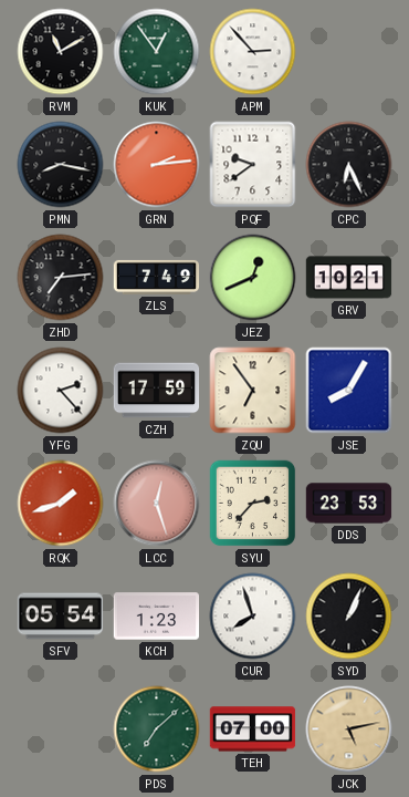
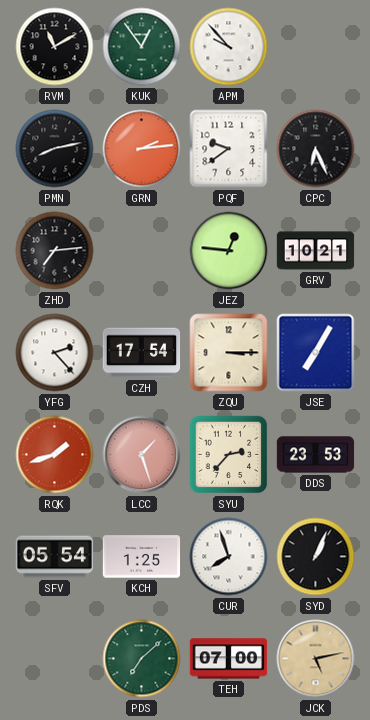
APM: 2:53 -> 9:53
PMN: 8:17 -> 8:13
ZLS: 7:49 -> none
JEZ: 12:41 -> 12:46
CZH: 17:59 -> 17:54
ZQU: 6:54 -> 3:15
JSE: 8:05 -> 7:05
LCC: 12:27 -> 1:27
KCH: 1:23 -> 1:25
